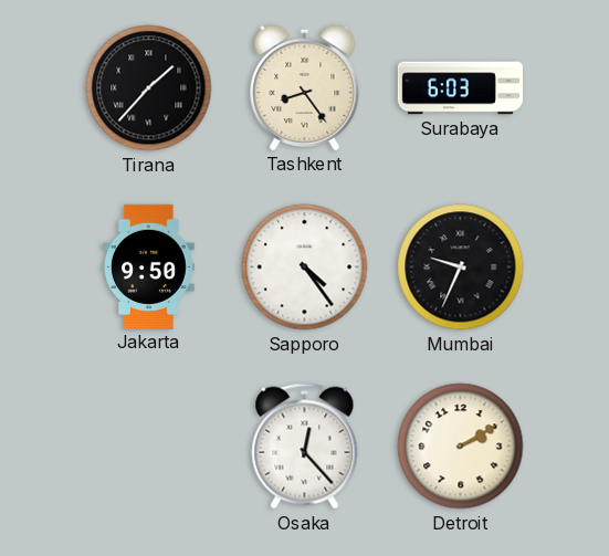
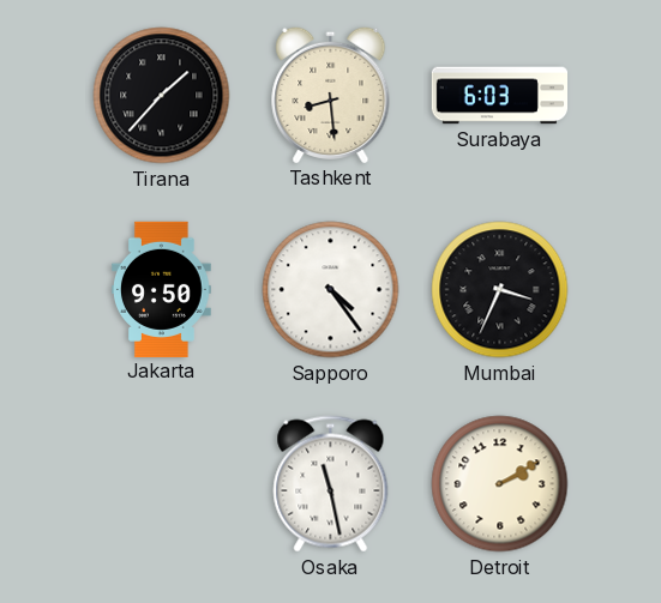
Tashkent: 8:24 -> 8:29
Mumbai: 9:34 -> 3:34
Osaka: 12:23 -> 11:28
